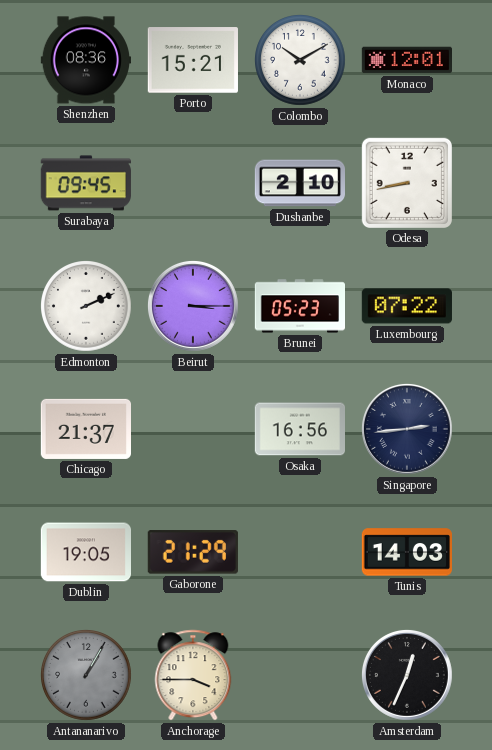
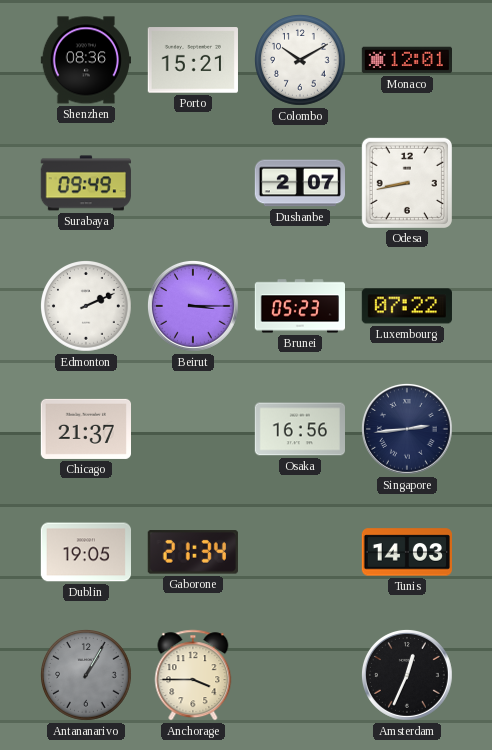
Surabaya: 09:45 -> 09:49
Dushanbe: 2:10 -> 2:07
Gaborone: 21:29 -> 21:34
